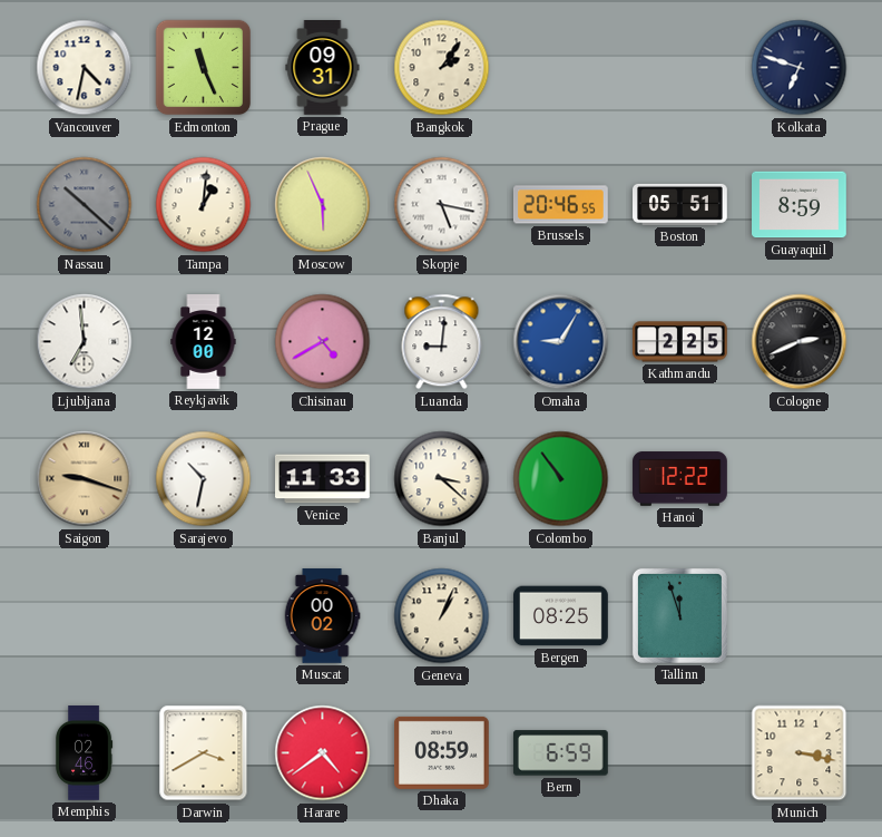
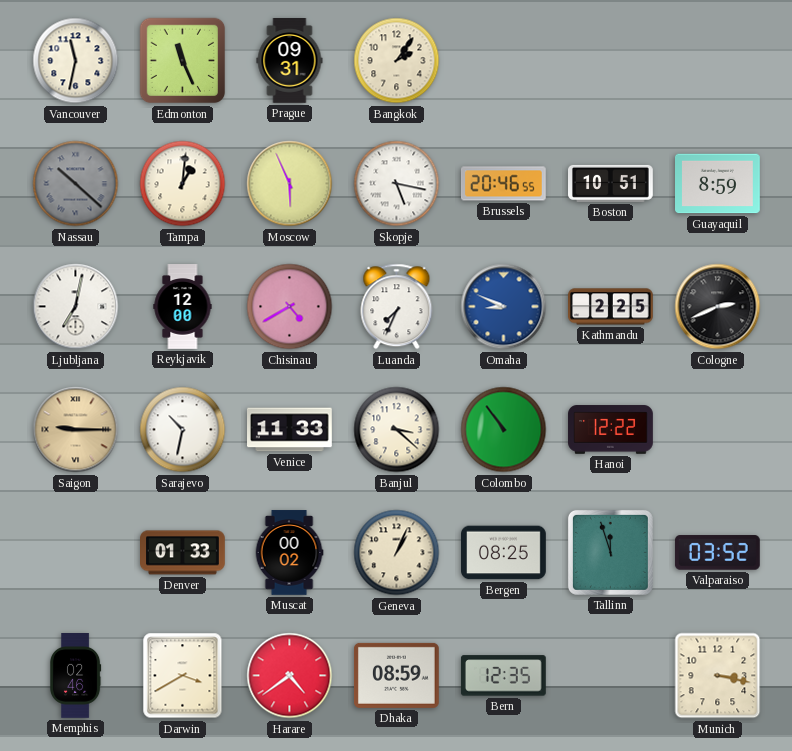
Vancouver: 4:32 -> 11:32
Kolkata: 6:48 -> none
Boston: 05:51 -> 10:51
Ljubljana: 6:59 -> 7:02
Luanda: 9:01 -> 7:34
Omaha: 9:05 -> 8:49
Saigon: 9:18 -> 9:15
Denver: none -> 01:33
Valparaiso: none -> 03:52
Bern: 6:59 -> 12:35
